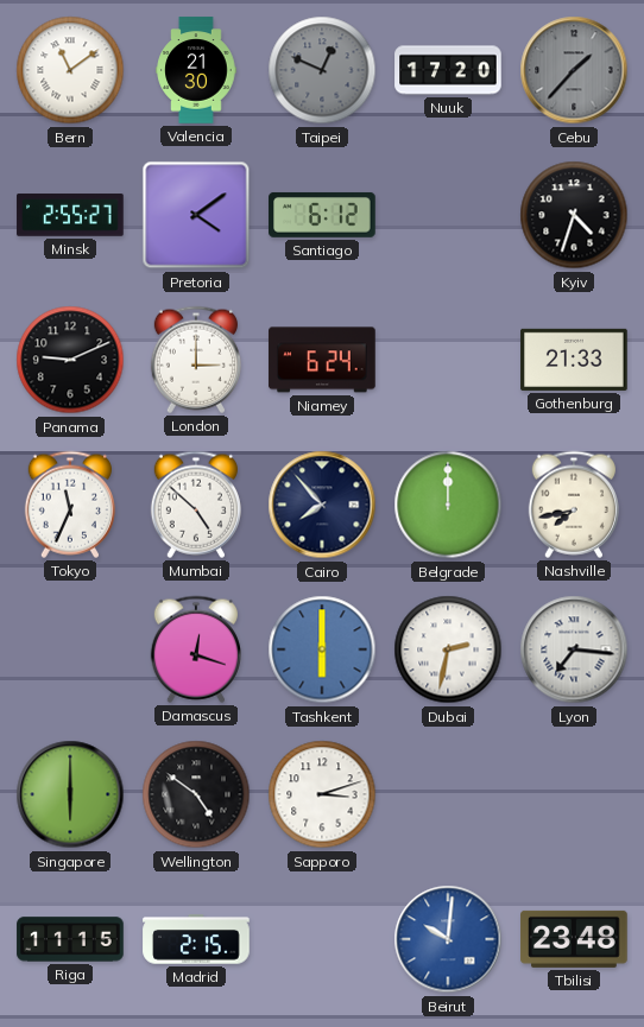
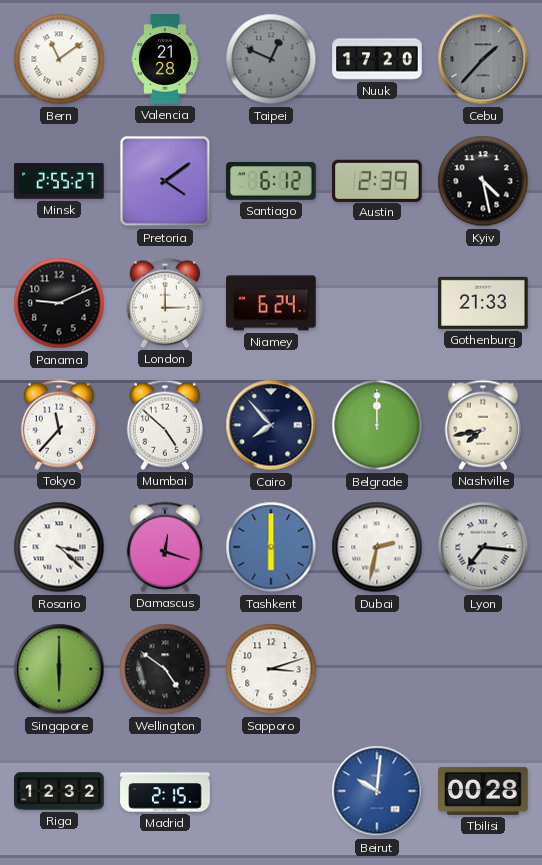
Valencia: 21:30 -> 21:28
Austin: none -> 2:39
Kyiv: 4:33 -> 4:28
Tokyo: 11:34 -> 11:37
Rosario: none -> 3:22
Riga: 11:15 -> 12:32
Tbilisi: 23:48 -> 00:28
